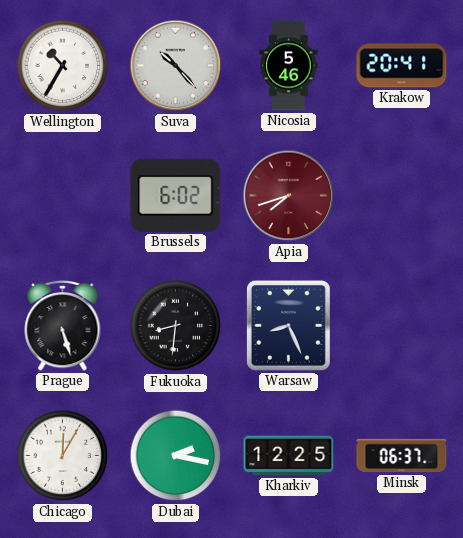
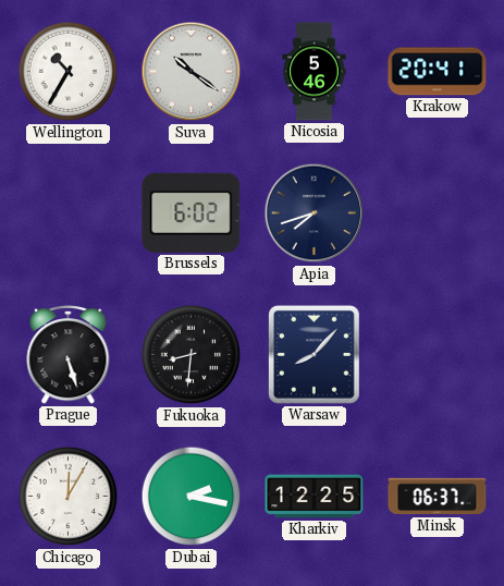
Suva: 10:23 -> 10:21
Apia dial: burgundy -> navy
Warsaw: 8:26 -> 8:07
